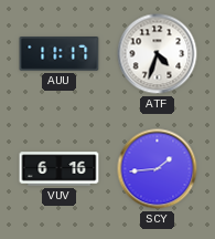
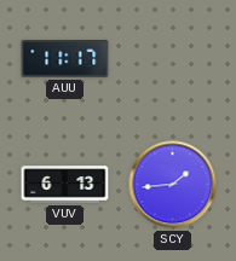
ATF: 4:33 -> none
VUV: 6:16 -> 6:13
